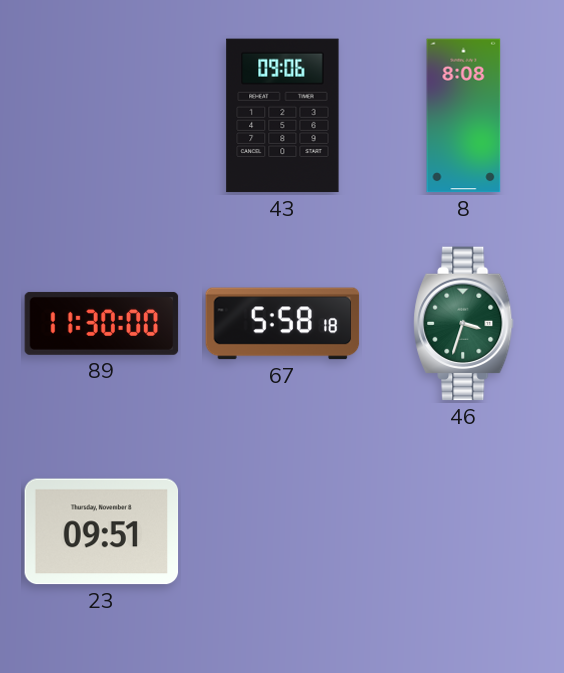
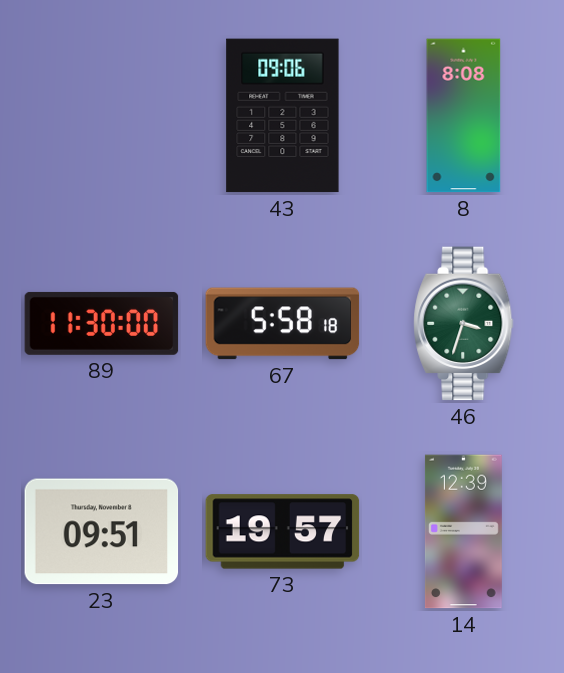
73: none -> 19:57
14: none -> 12:39
